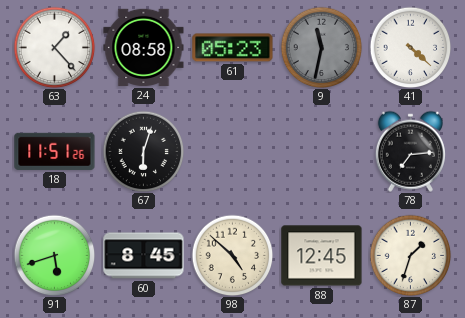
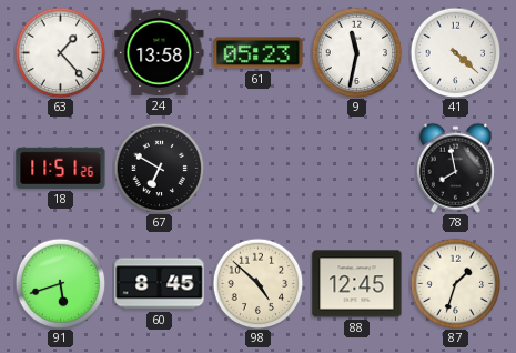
24: 08:58 -> 13:58
9 dial: grey -> white
67: 6:03 -> 6:50
78: 7:14 -> 7:58
